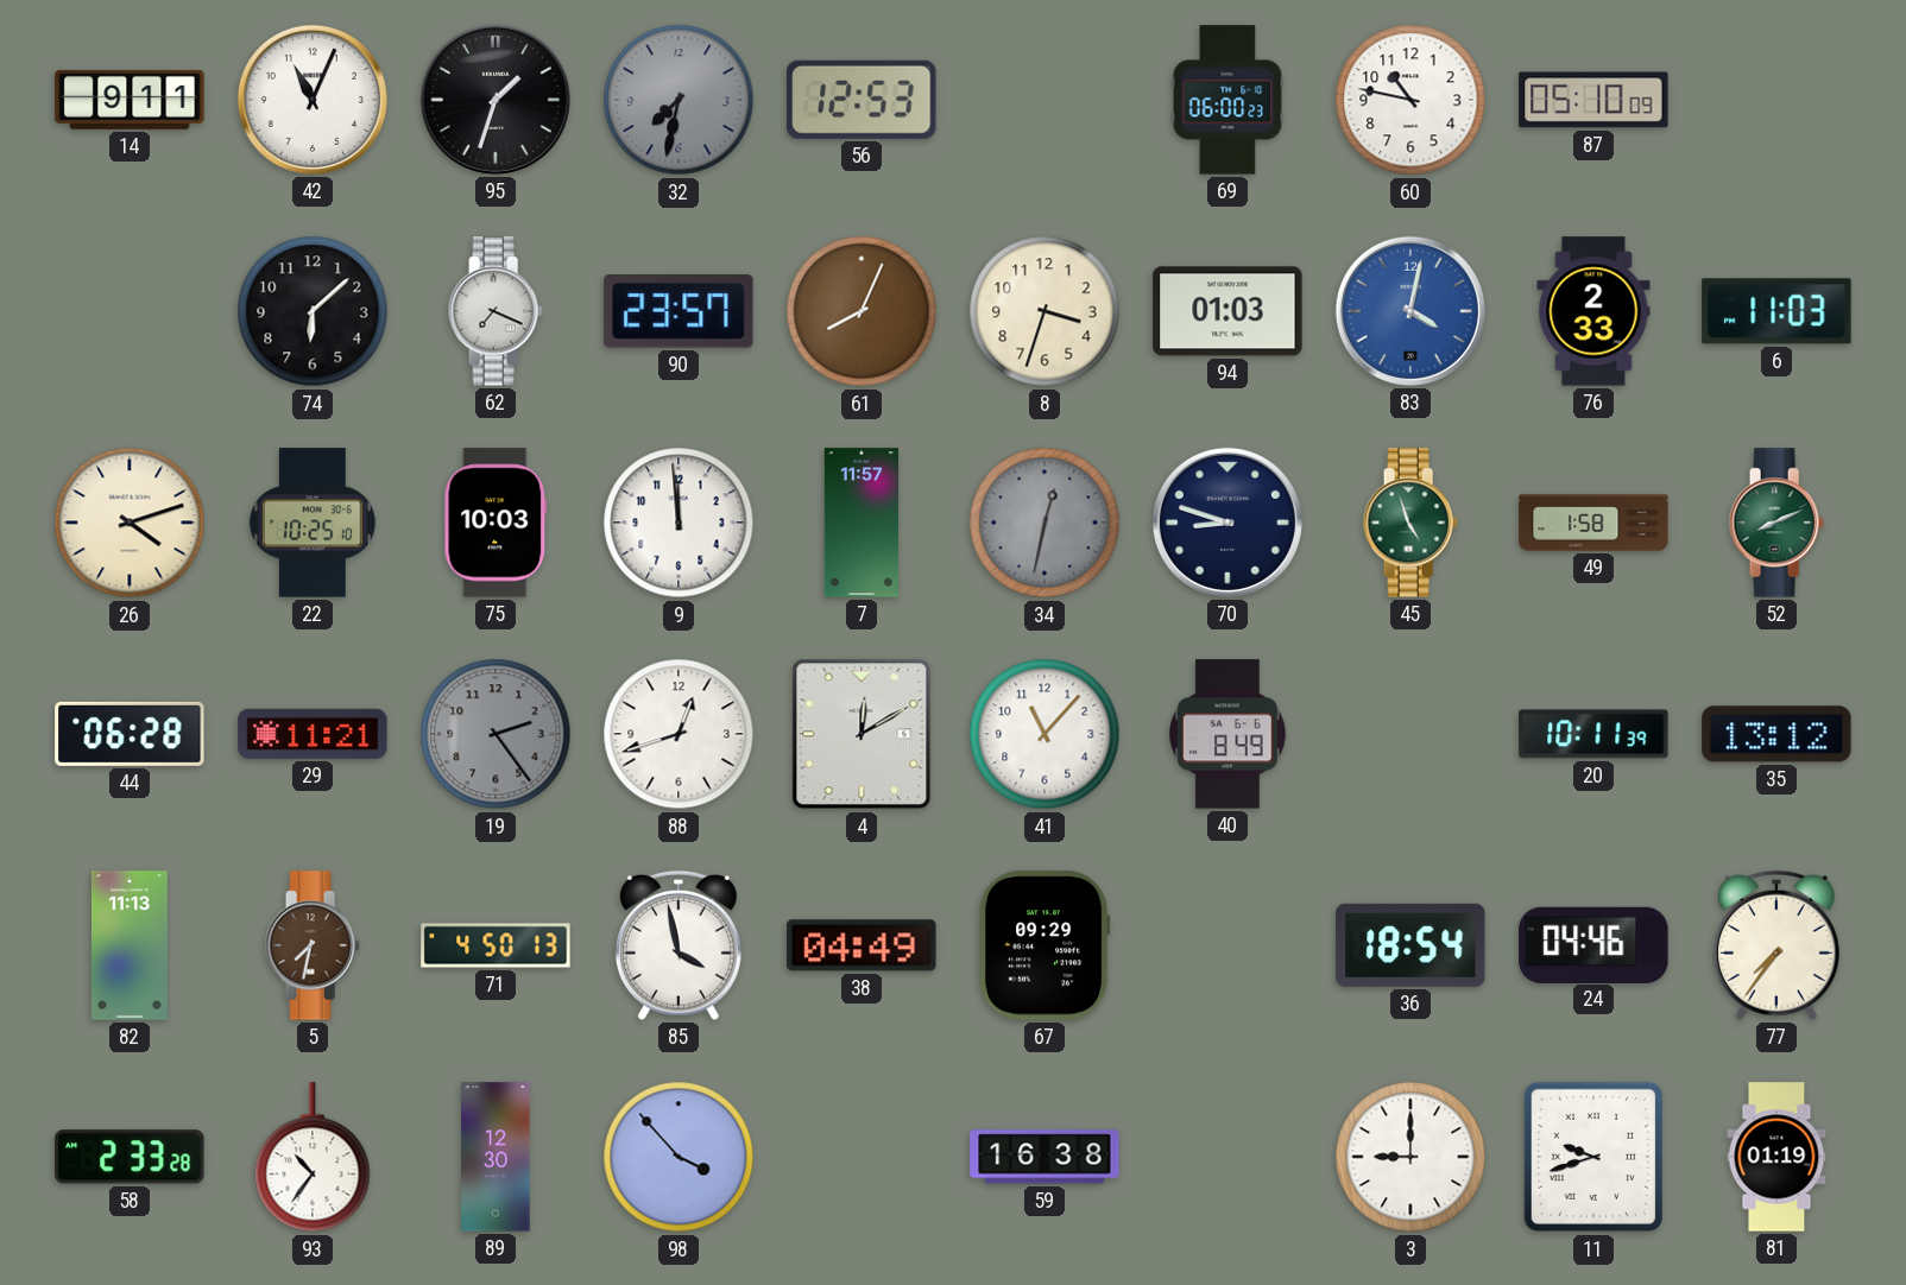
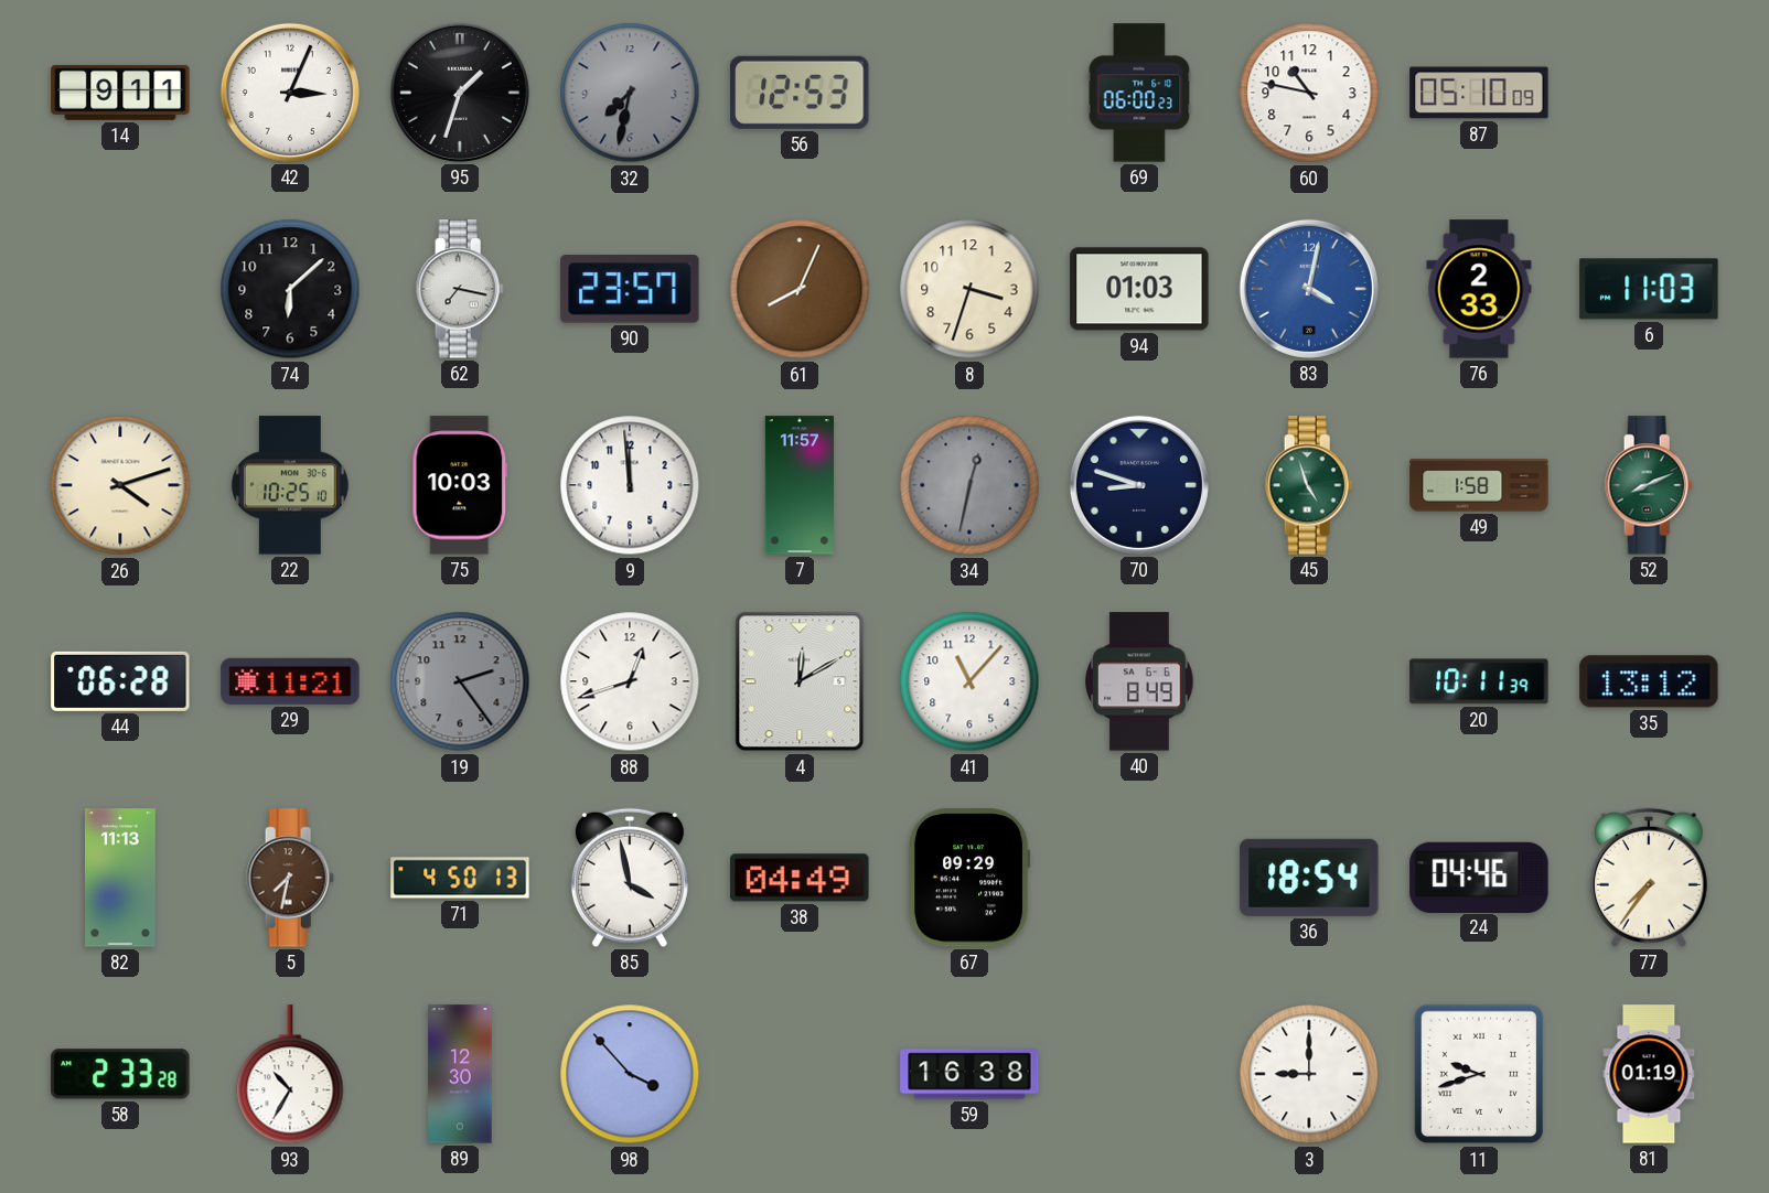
42: 11:04 -> 3:04
62: 7:19 -> 7:17
93: 10:36 -> 10:35
